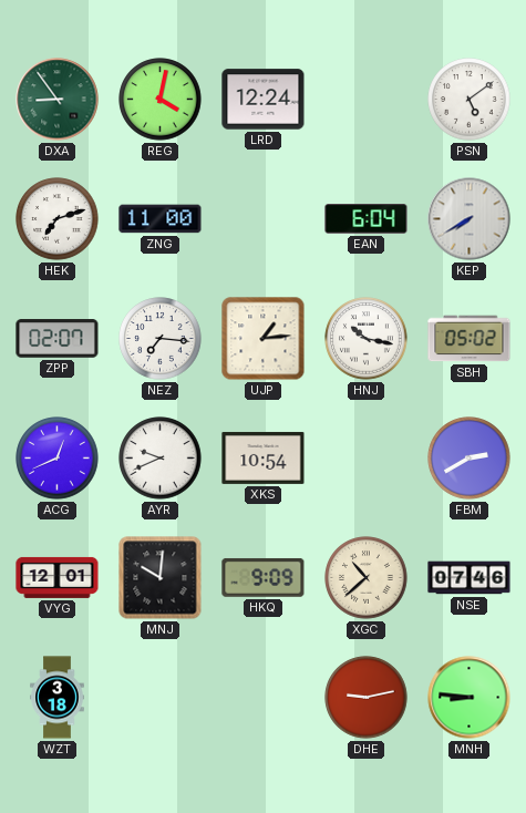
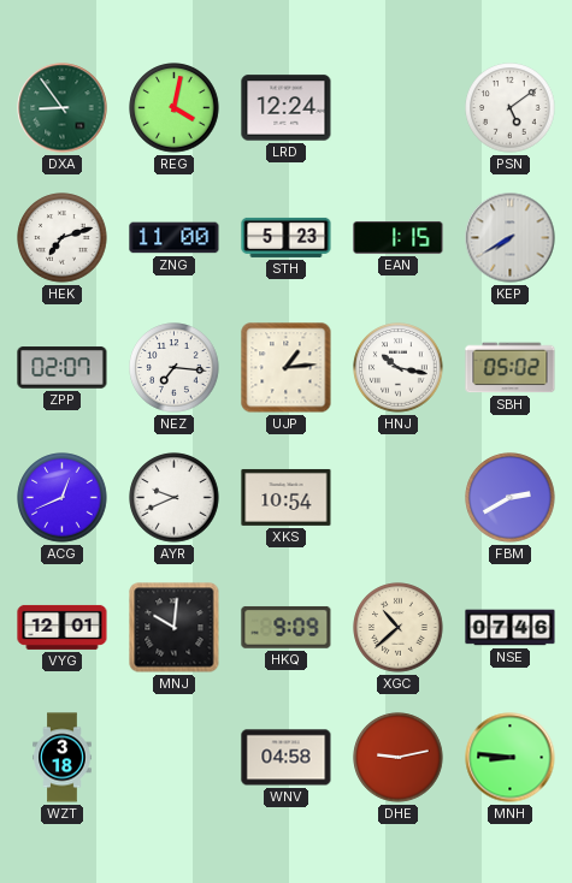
STH: none -> 5:23
EAN: 6:04 -> 1:15
WNV: none -> 04:58
